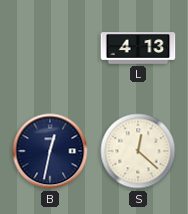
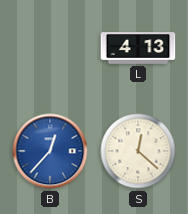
B: 12:32 -> 12:37
B dial: navy -> blue
